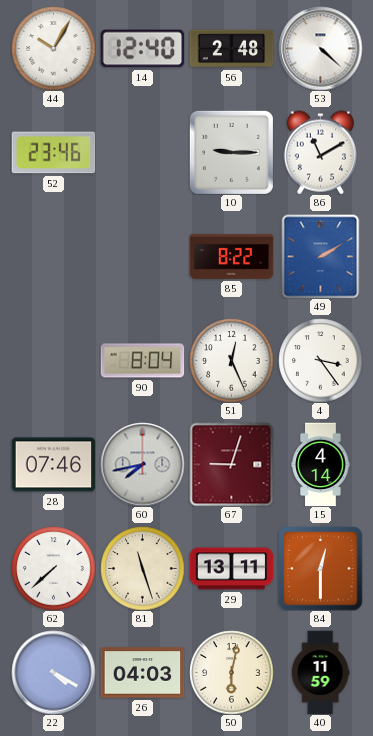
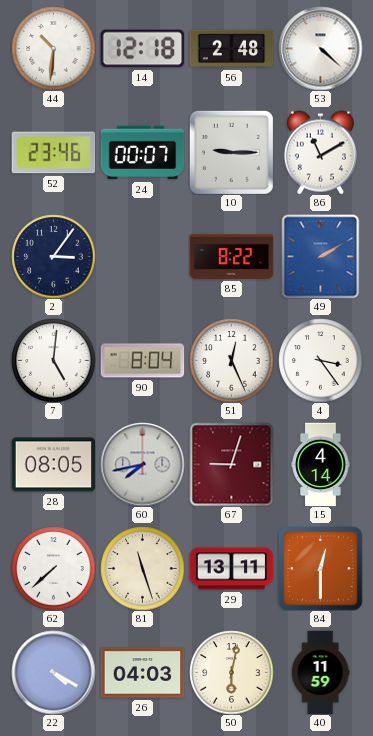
44: 10:05 -> 10:31
14: 12:40 -> 12:18
24: none -> 00:07
2: none -> 3:06
7: none -> 5:01
28: 07:46 -> 08:05
